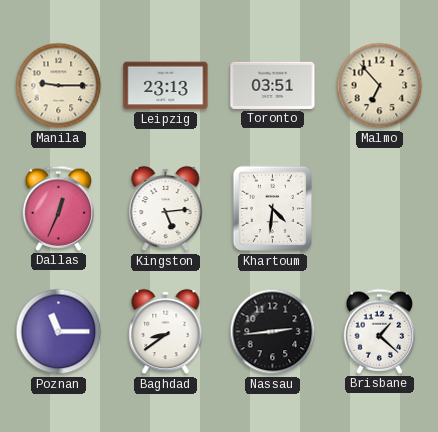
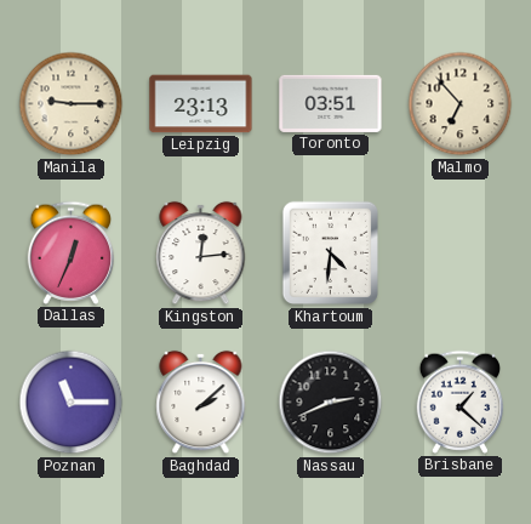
Kingston: 5:14 -> 12:14
Baghdad: 8:39 -> 2:08
Nassau: 2:44 -> 2:41
